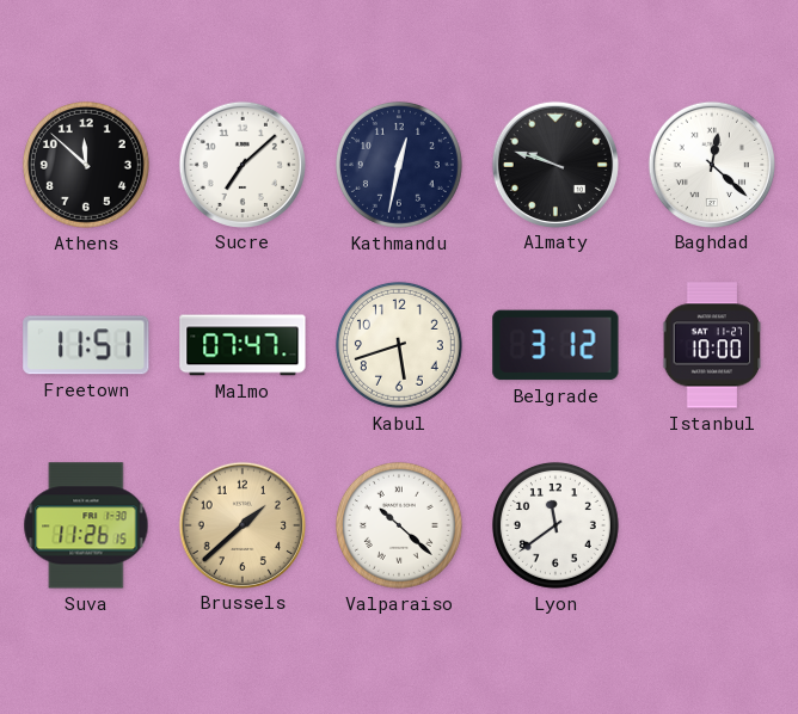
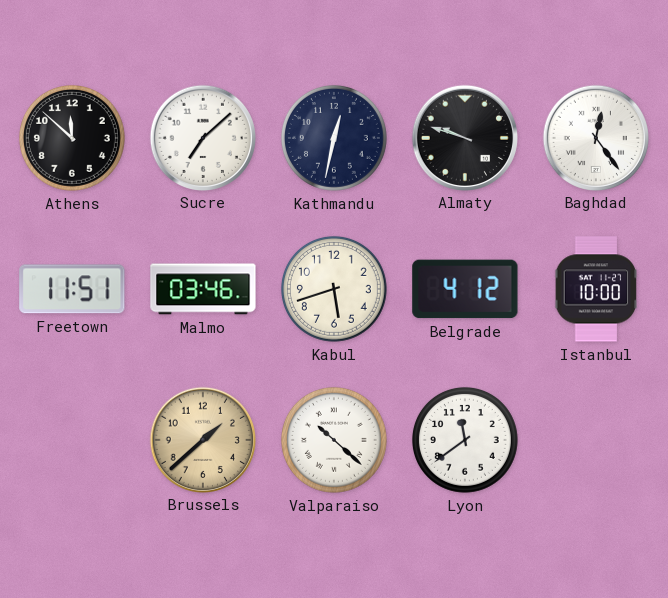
Baghdad: 12:22 -> 12:24
Malmo: 07:47 -> 03:46
Belgrade: 3:12 -> 4:12
Suva: 11:26 -> none
